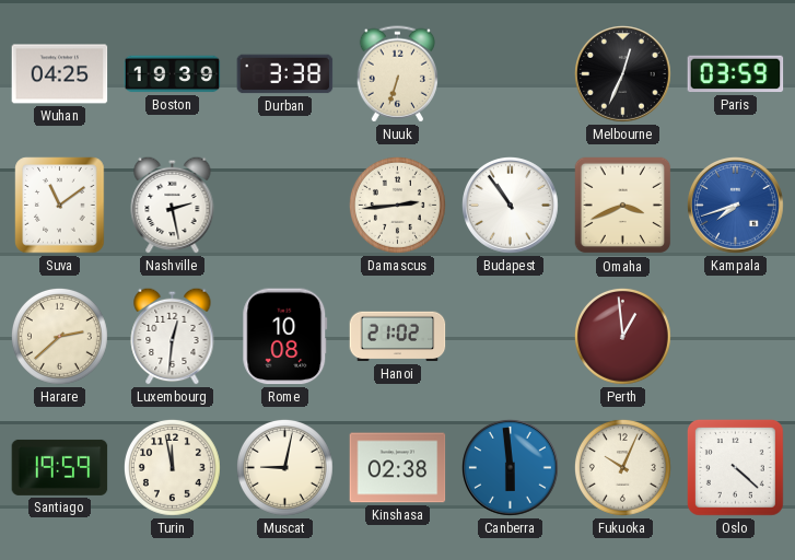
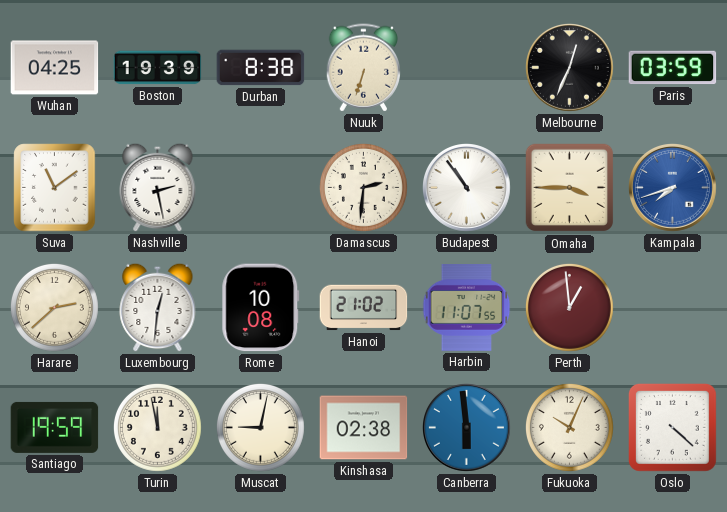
Durban: 3:38 -> 8:38
Damascus: 2:44 -> 2:31
Omaha: 3:41 -> 3:45
Harbin: none -> 11:07
